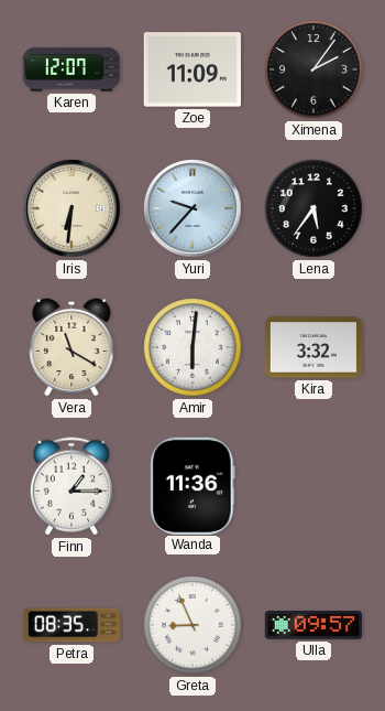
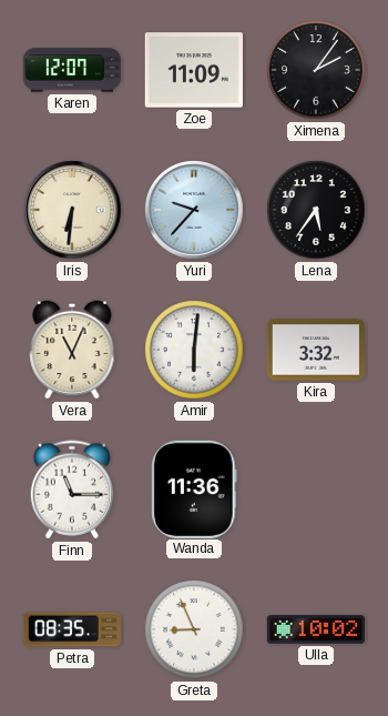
Vera: 11:20 -> 11:04
Finn: 1:15 -> 11:15
Ulla: 09:57 -> 10:02
